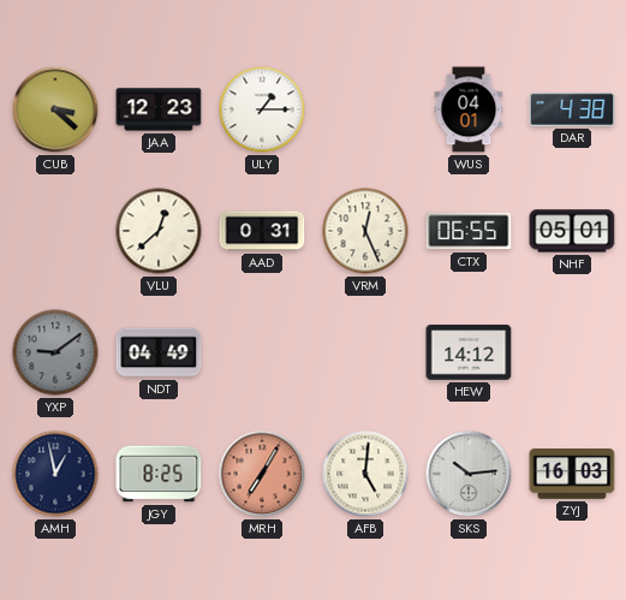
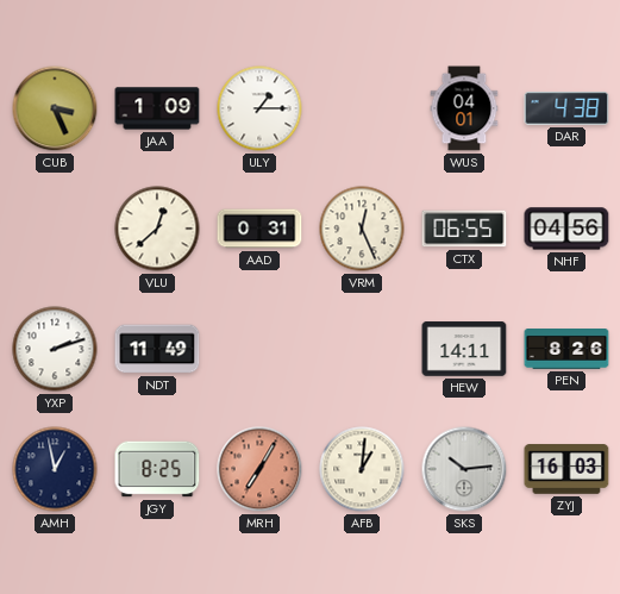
CUB: 3:22 -> 3:26
JAA: 12:23 -> 1:09
NHF: 05:01 -> 04:56
YXP: 9:09 -> 2:12
YXP dial: grey -> white
NDT: 04:49 -> 11:49
HEW: 14:12 -> 14:11
PEN: none -> 8:26
AFB: 5:01 -> 1:01
